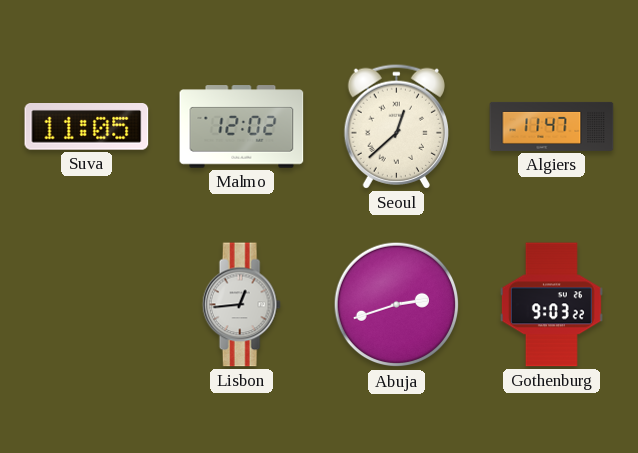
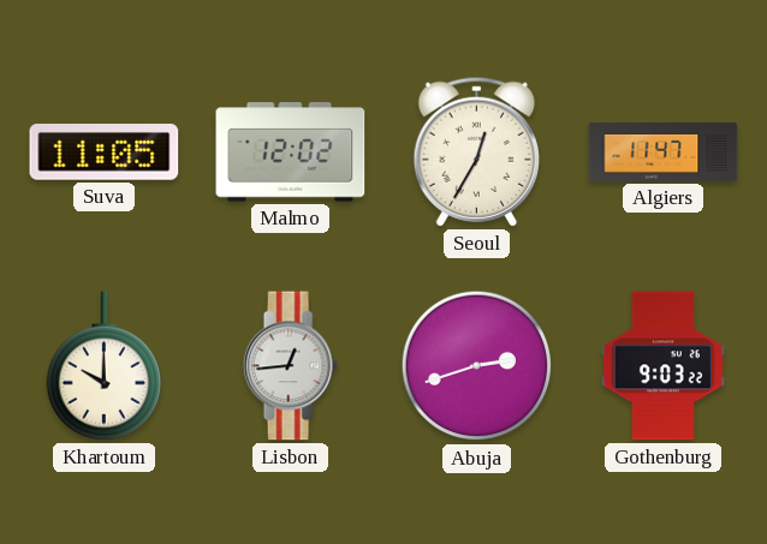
Seoul: 12:38 -> 12:35
Khartoum: none -> 10:00
